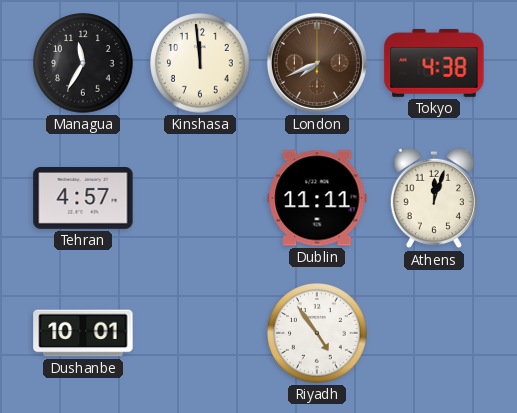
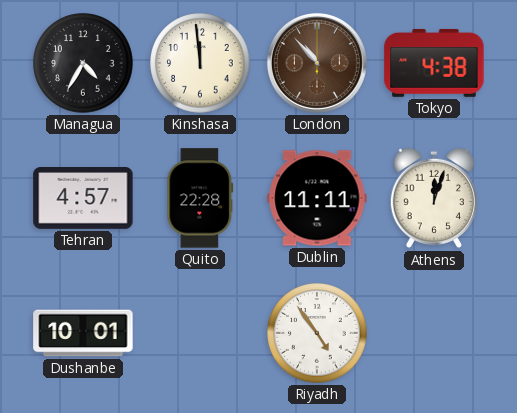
Managua: 11:35 -> 4:35
London: 7:41 -> 10:53
Quito: none -> 22:28
